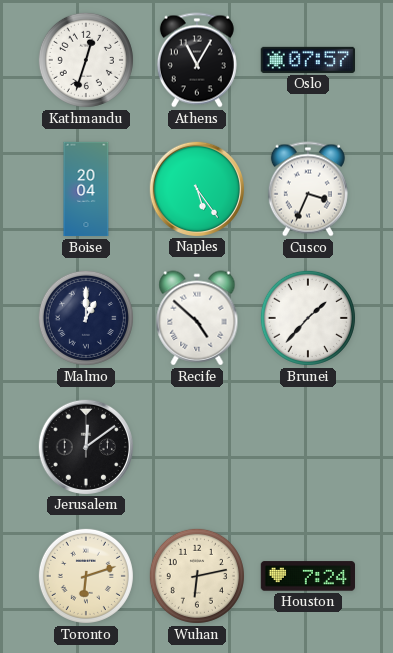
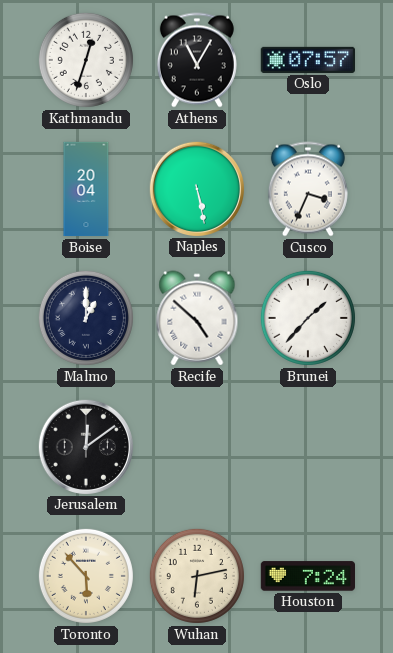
Naples: 5:24 -> 5:28
Toronto: 6:12 -> 5:53
